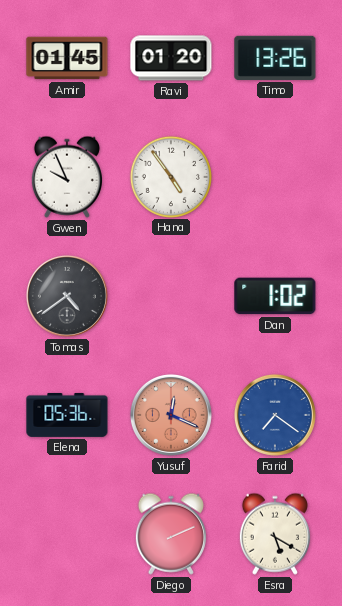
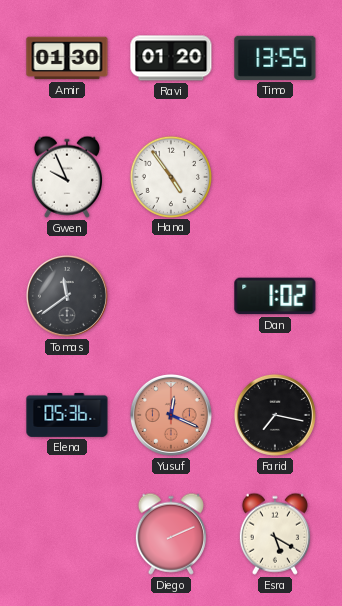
Amir: 01:45 -> 01:30
Timo: 13:26 -> 13:55
Tomas: 4:39 -> 11:39
Farid: 7:21 -> 7:17
Farid dial: blue -> black
